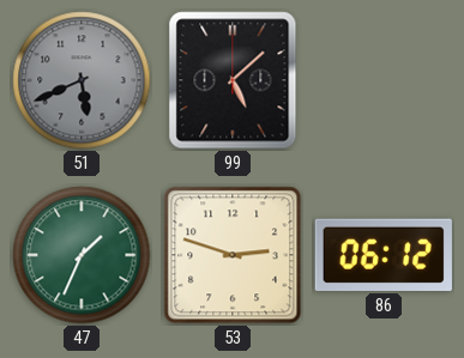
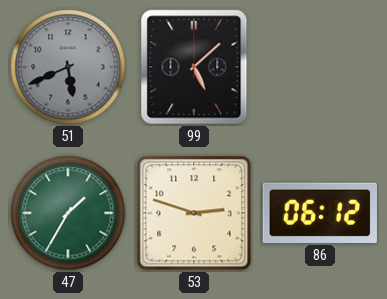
47: 1:34 -> 1:35
